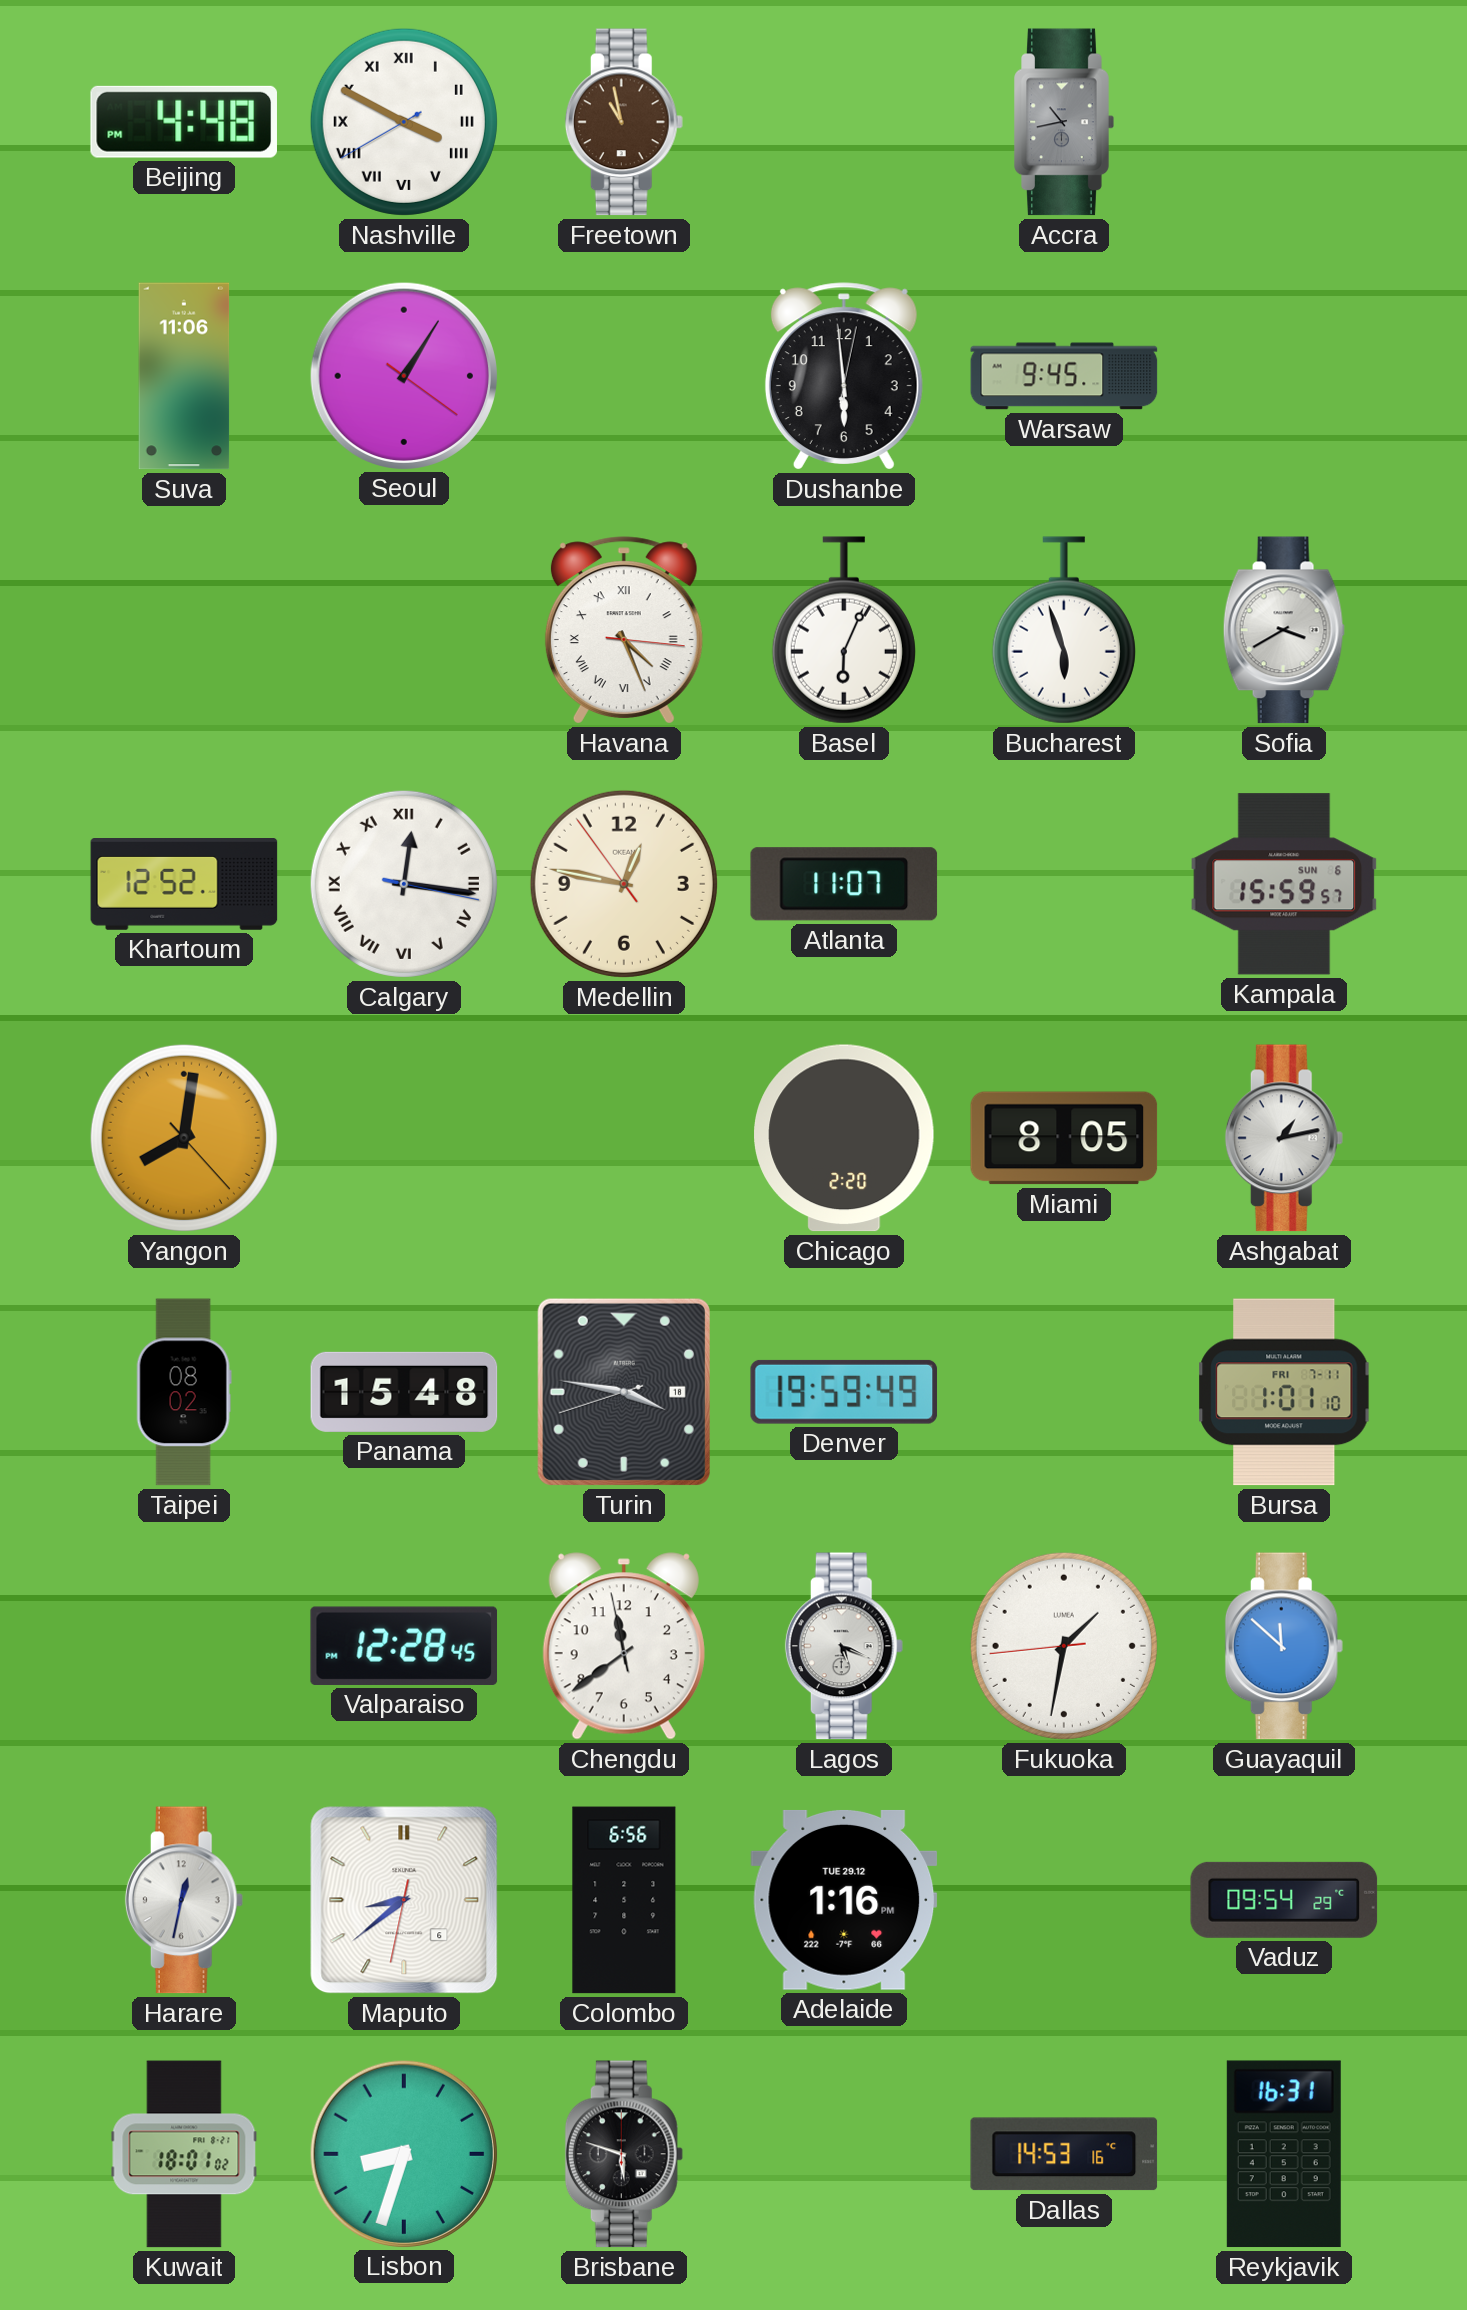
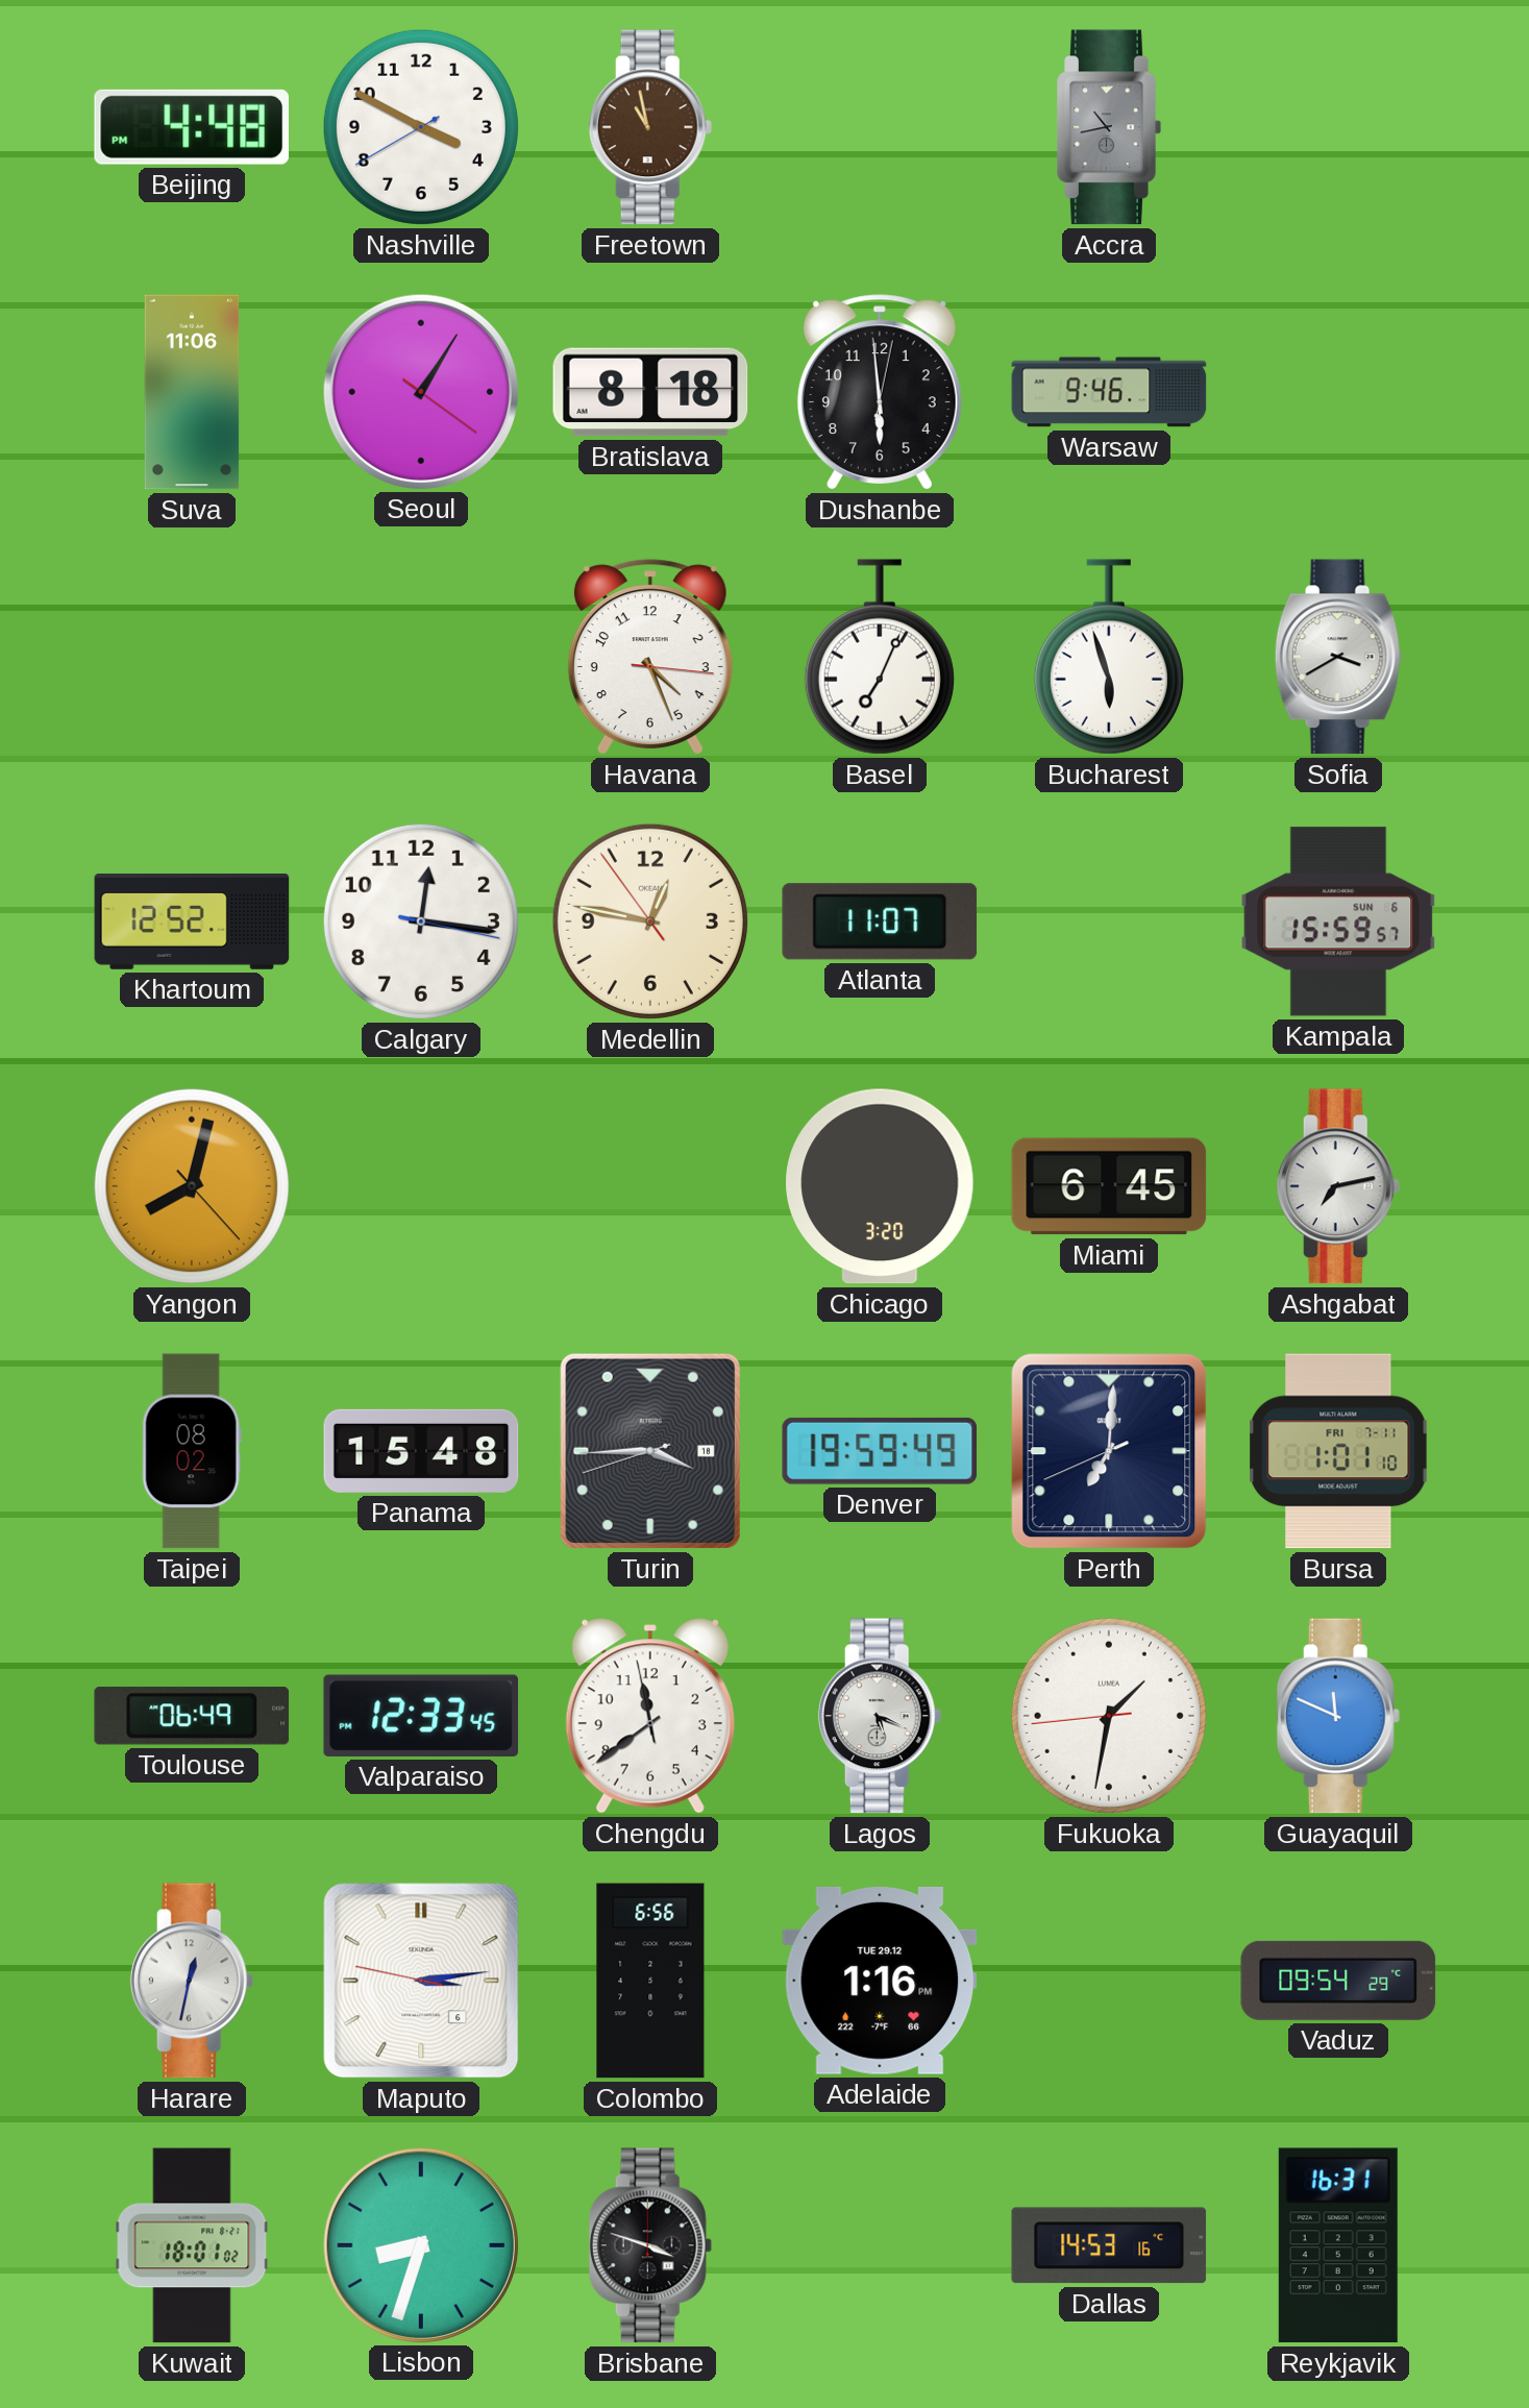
Nashville numerals: Roman -> Arabic
Bratislava: none -> 8:18
Warsaw: 9:45 -> 9:46
Havana numerals: Roman -> Arabic
Basel: 6:04 -> 7:04
Calgary numerals: Roman -> Arabic
Yangon: 8:01 -> 8:02
Chicago: 2:20 -> 3:20
Miami: 8:05 -> 6:45
Ashgabat: 1:13 -> 7:13
Turin: 3:46 -> 3:44
Perth: none -> 7:00
Toulouse: none -> 06:49
Valparaiso: 12:28 -> 12:33
Guayaquil: 11:52 -> 11:49
Maputo: 8:38 -> 3:13
Brisbane: 5:48 -> 3:48
